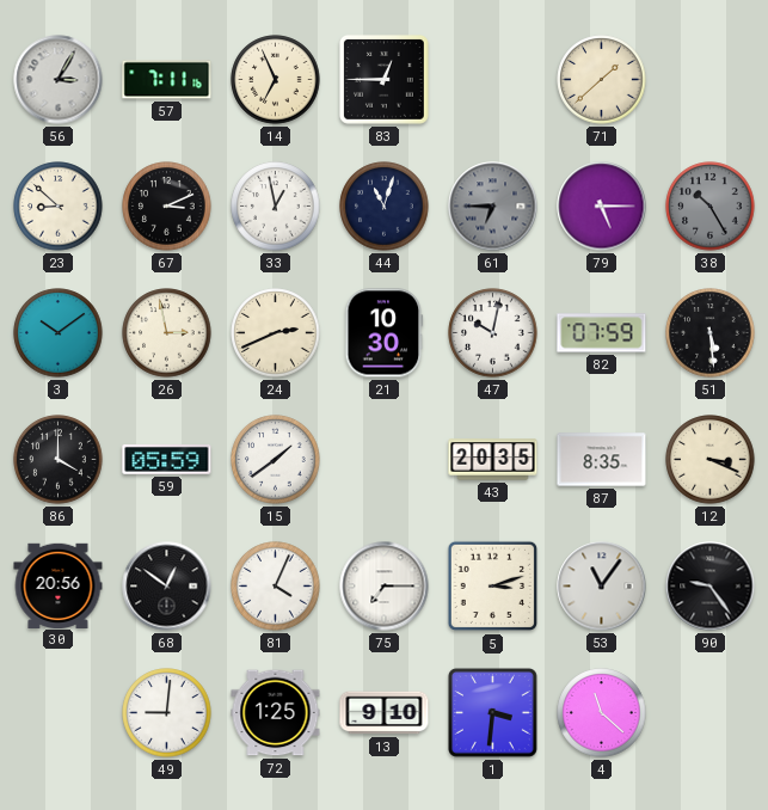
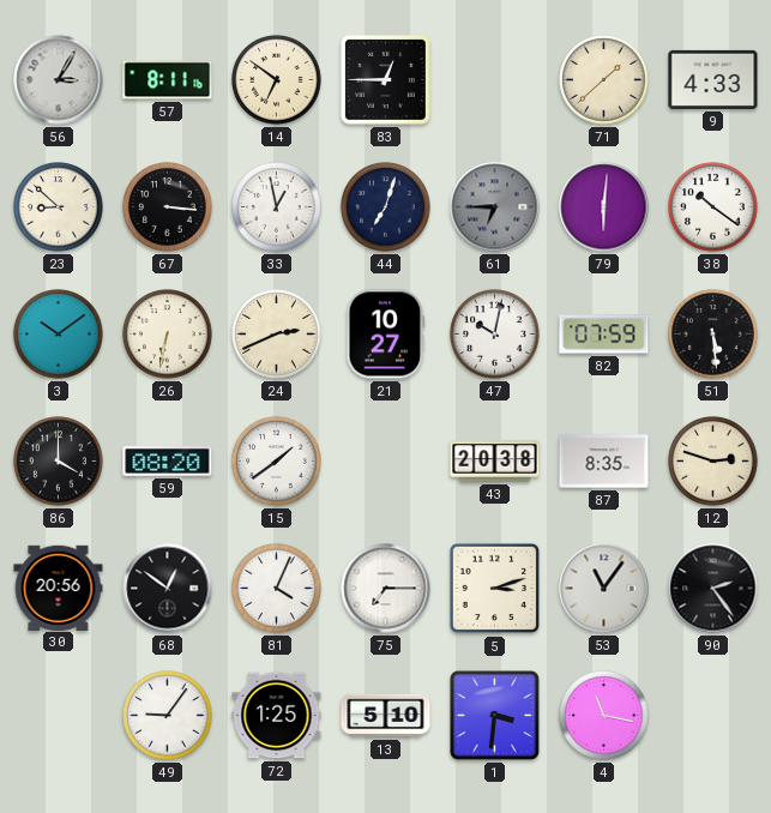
57: 7:11 -> 8:11
14: 6:56 -> 6:51
9: none -> 4:33
67: 3:11 -> 3:16
44: 11:03 -> 7:03
79: 5:15 -> 6:01
38: 10:25 -> 10:21
38 dial: grey -> white
26: 2:58 -> 6:32
21: 10:30 -> 10:27
59: 05:59 -> 08:20
43: 20:35 -> 20:38
12: 3:19 -> 2:48
90: 9:24 -> 2:24
49: 9:01 -> 9:06
13: 9:10 -> 5:10
4: 11:22 -> 11:17
